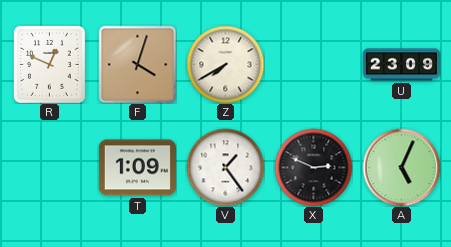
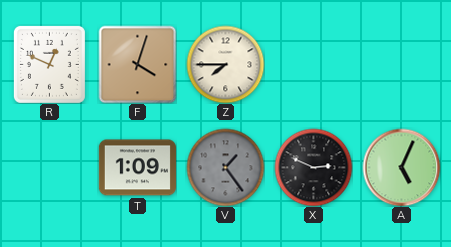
Z: 7:40 -> 7:45
U: 23:09 -> none
V dial: white -> grey
